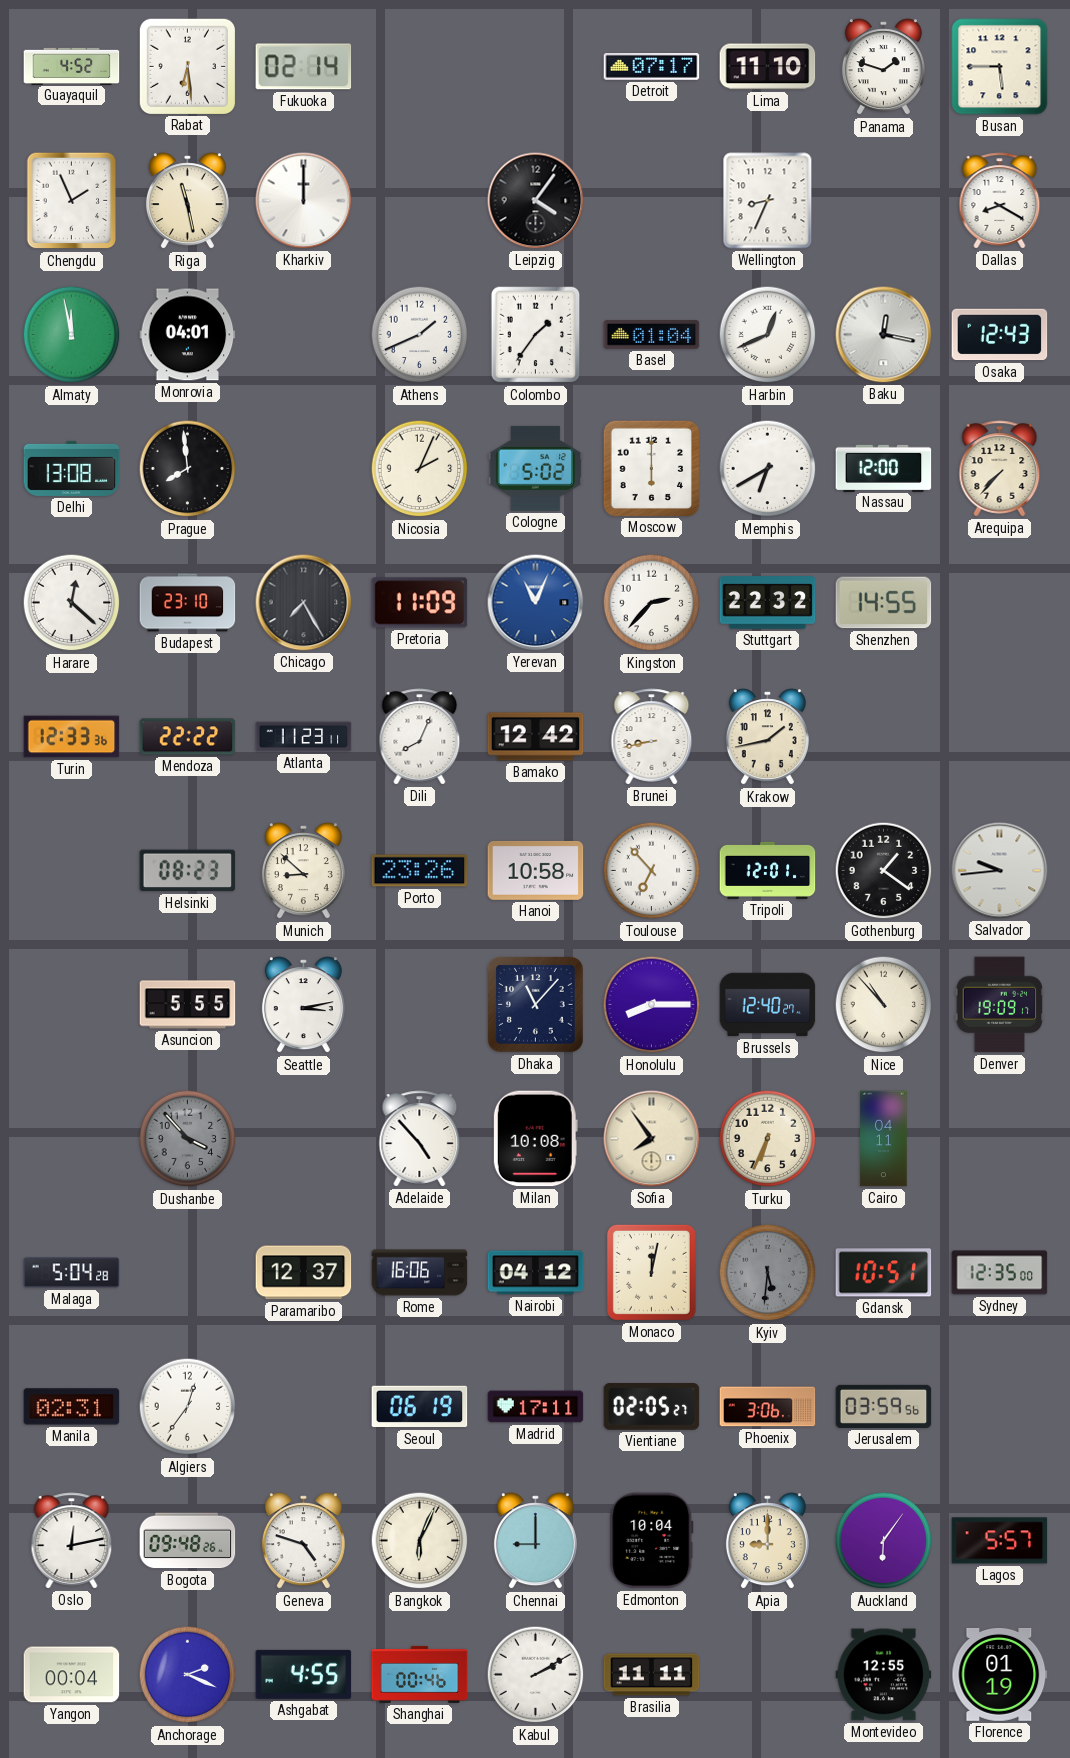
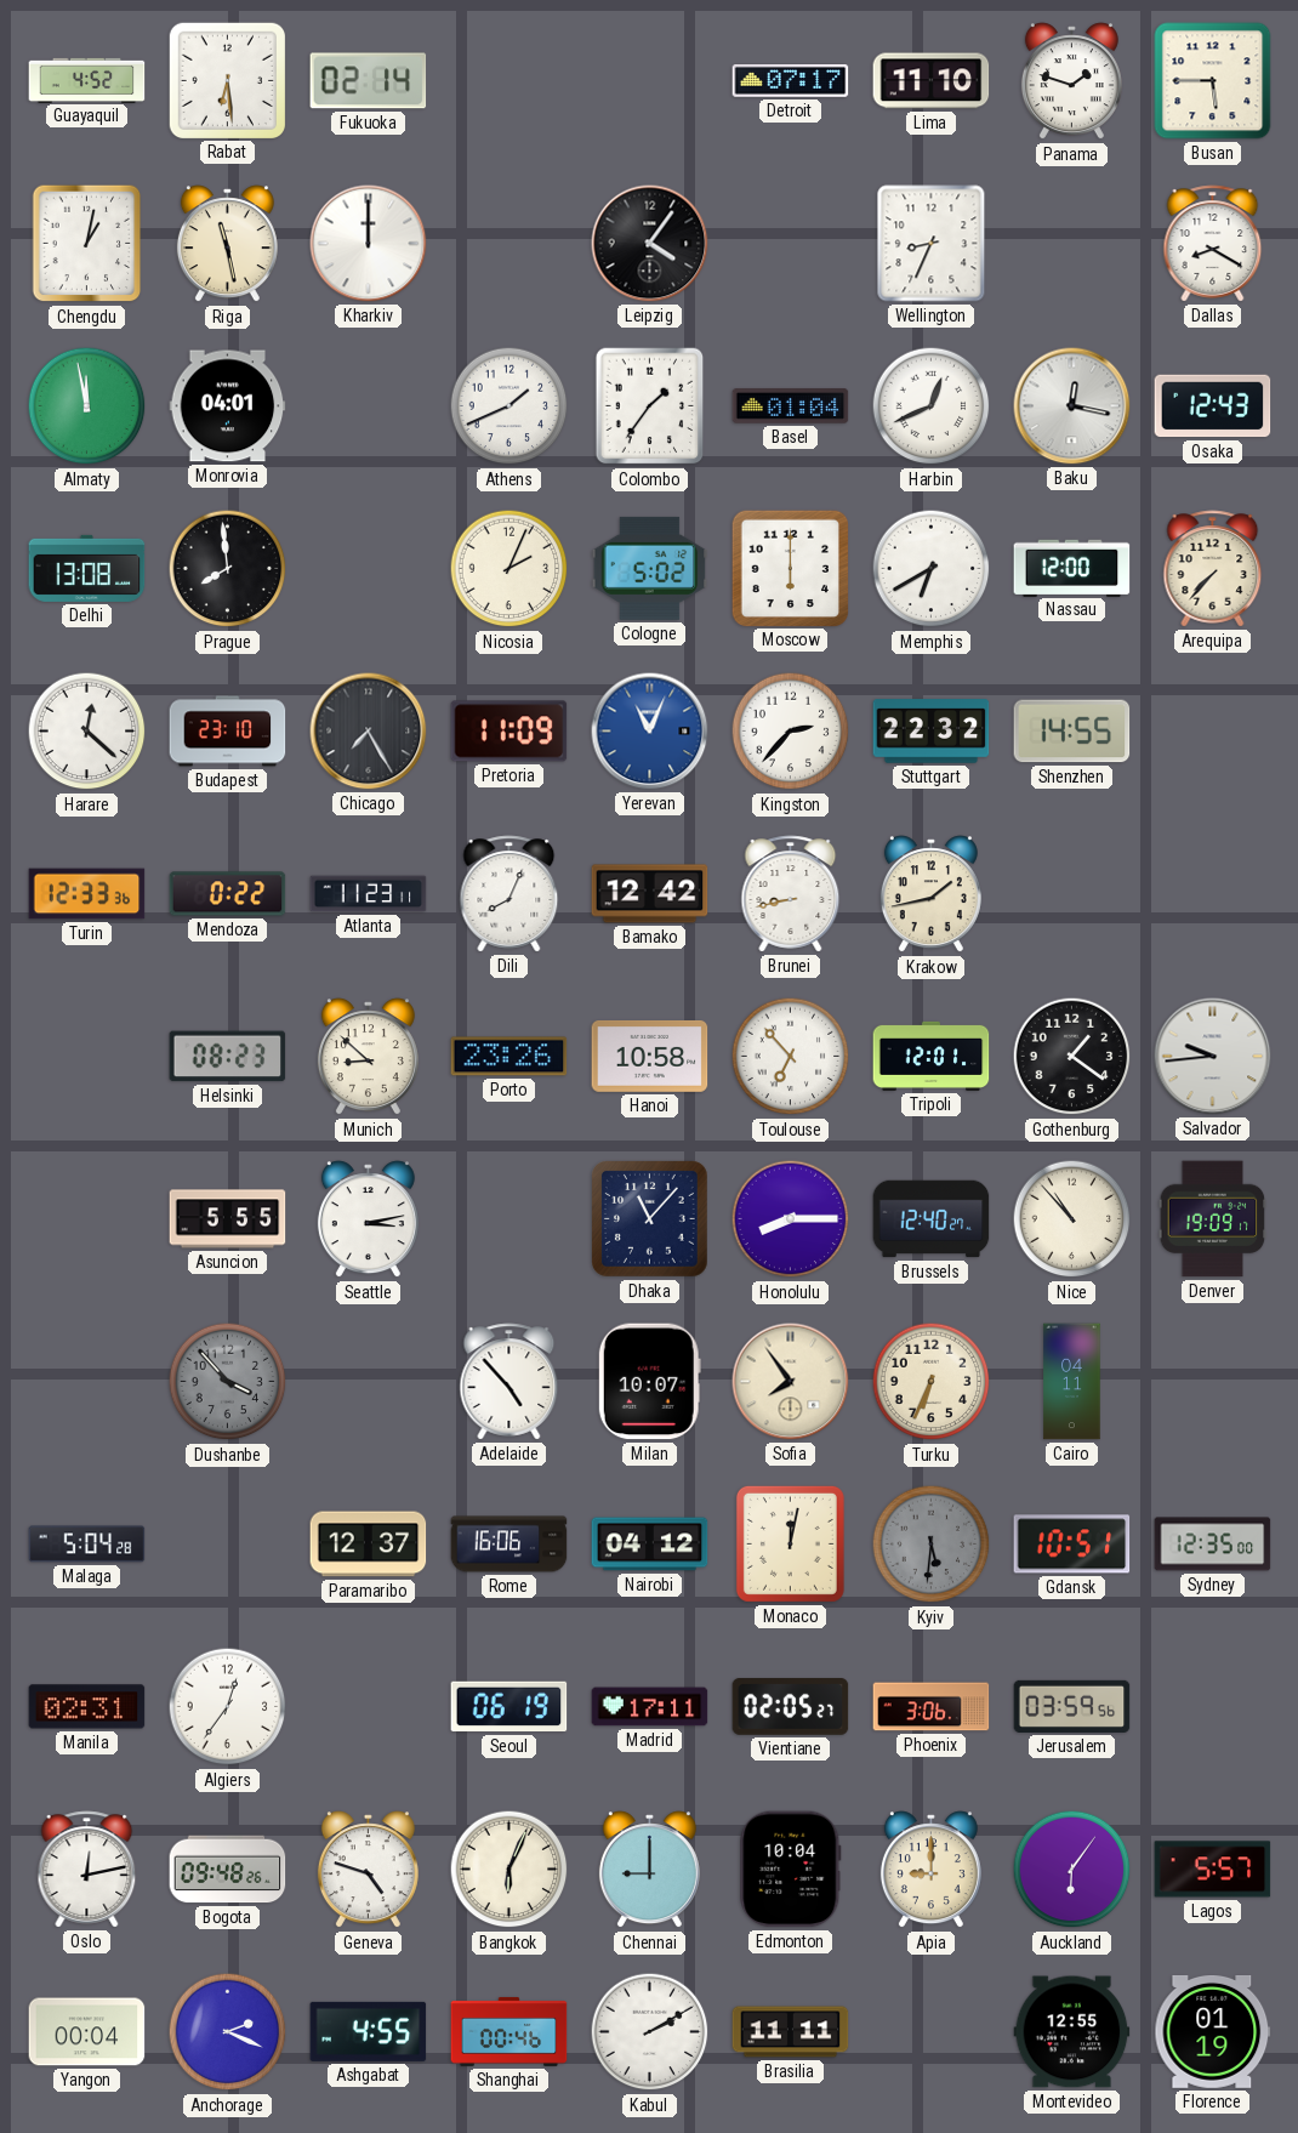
Chengdu: 1:56 -> 1:02
Mendoza: 22:22 -> 0:22
Milan: 10:08 -> 10:07
